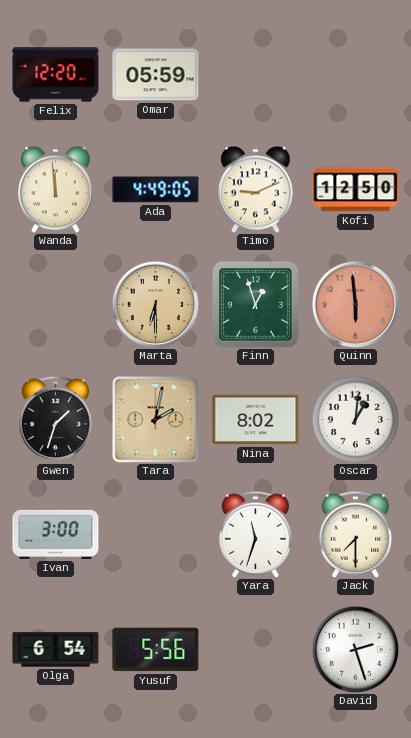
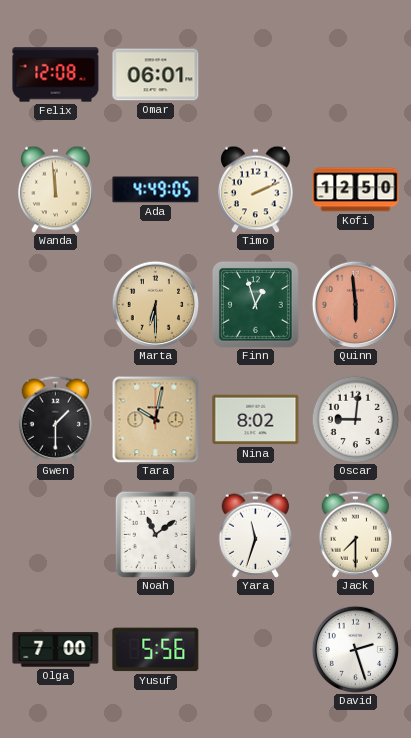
Felix: 12:20 -> 12:08
Omar: 05:59 -> 06:01
Timo: 9:11 -> 2:11
Gwen: 1:33 -> 1:30
Tara: 2:02 -> 10:02
Oscar: 1:01 -> 9:01
Ivan: 3:00 -> none
Noah: none -> 11:09
Olga: 6:54 -> 7:00
